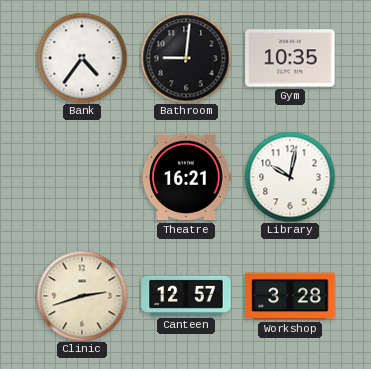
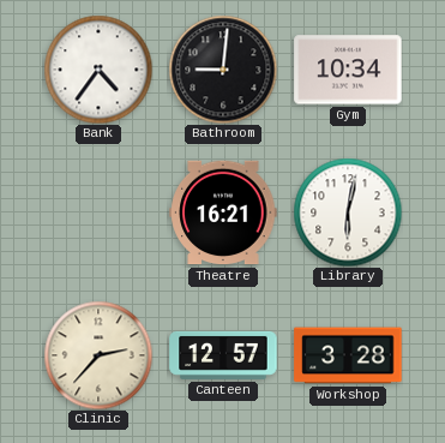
Gym: 10:35 -> 10:34
Library: 10:02 -> 6:02
Clinic: 2:42 -> 2:37
